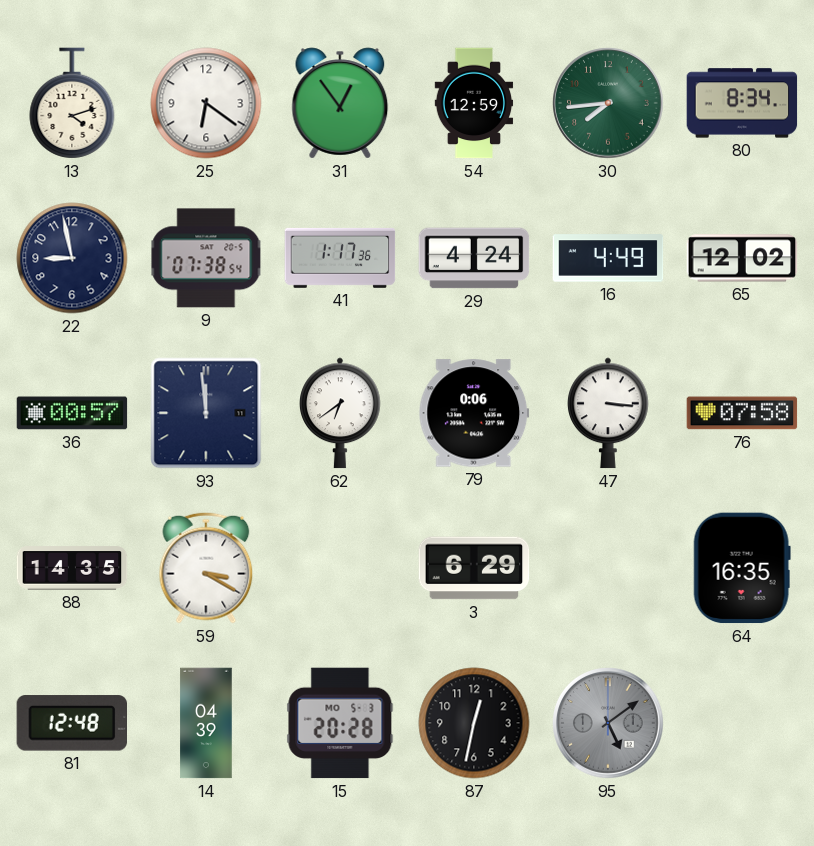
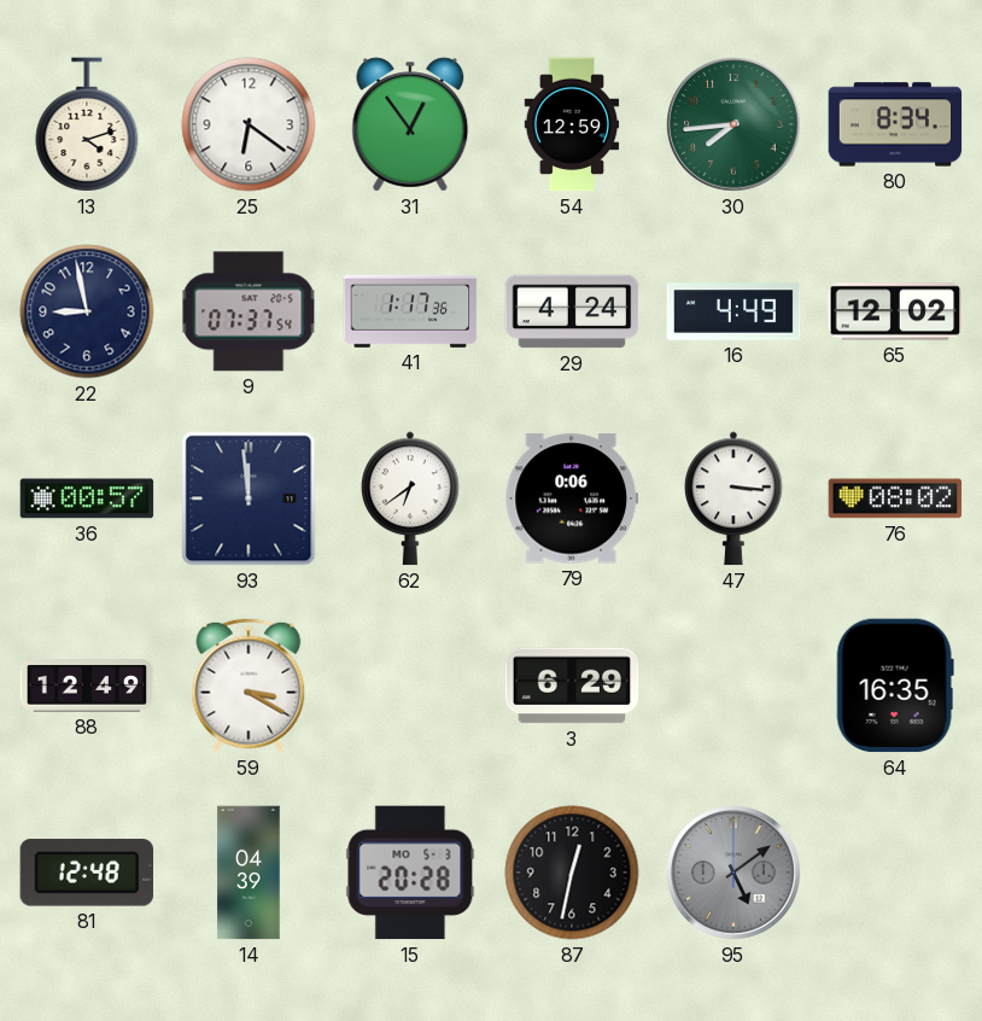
9: 07:38 -> 07:37
76: 07:58 -> 08:02
88: 14:35 -> 12:49
